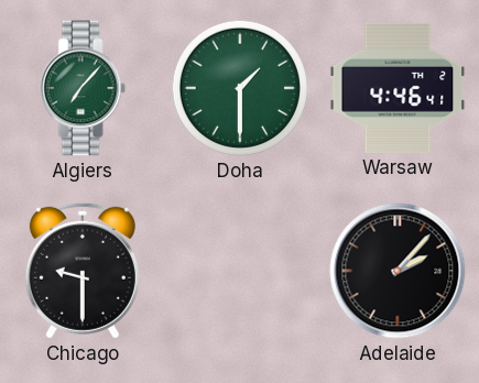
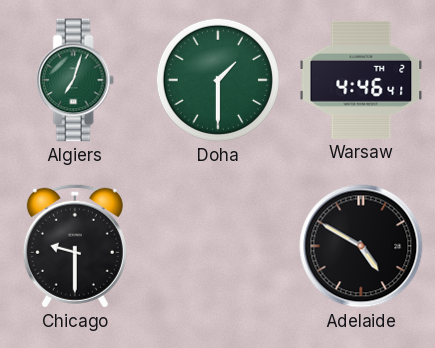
Algiers: 7:07 -> 7:03
Adelaide: 2:07 -> 4:50
